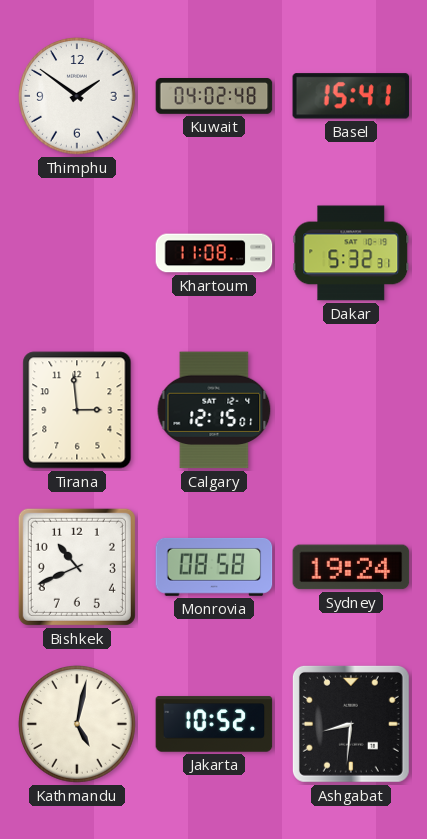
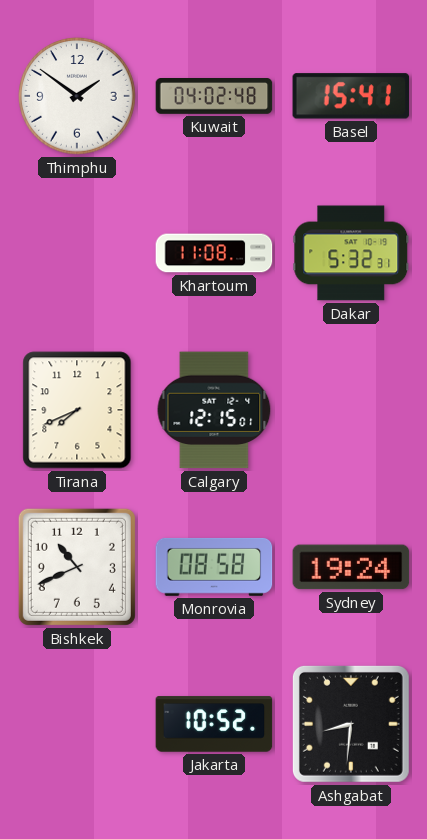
Tirana: 2:59 -> 7:41
Kathmandu: 5:02 -> none
